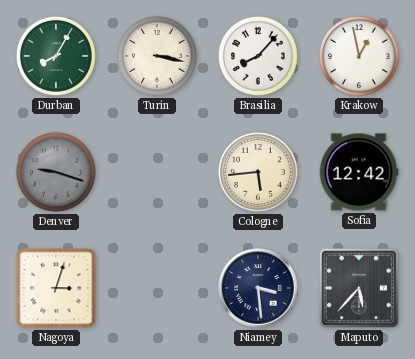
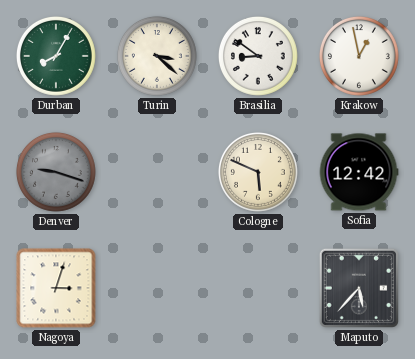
Turin: 3:17 -> 3:22
Brasilia: 8:07 -> 8:51
Cologne: 5:44 -> 5:49
Niamey: 3:29 -> none
